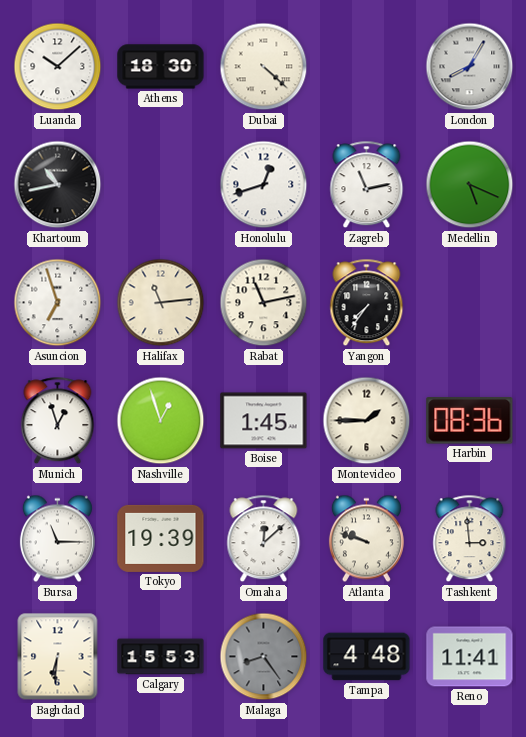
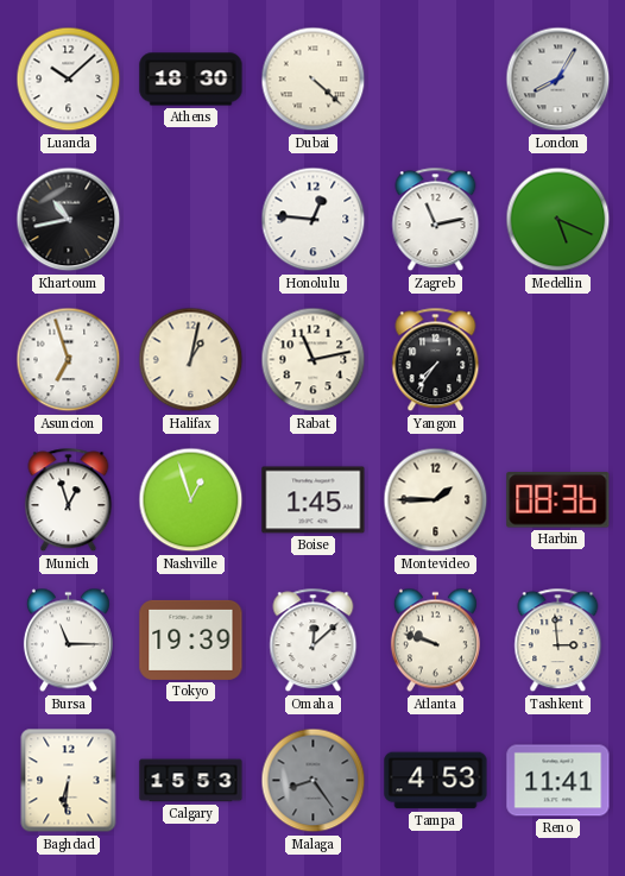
Honolulu: 12:42 -> 12:46
Halifax: 11:14 -> 1:02
Tampa: 4:48 -> 4:53
